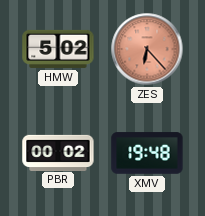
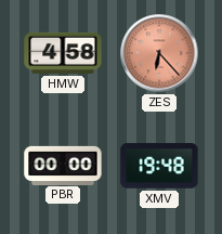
HMW: 5:02 -> 4:58
PBR: 00:02 -> 00:00
